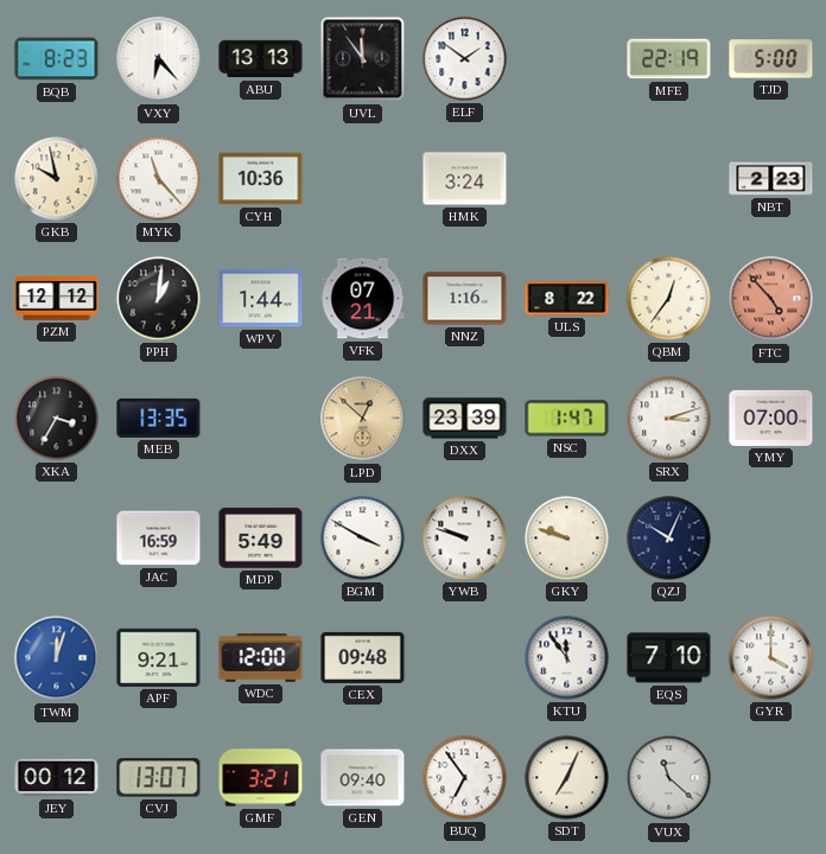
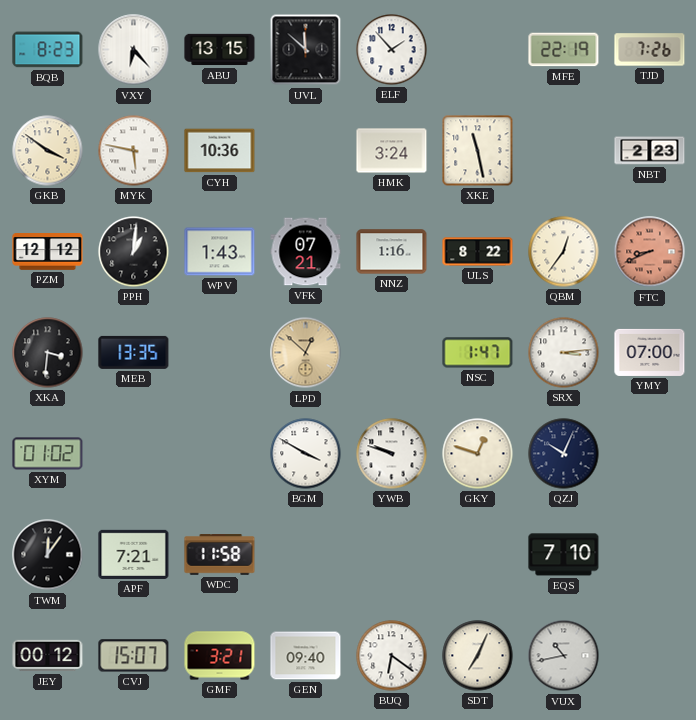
ABU: 13:13 -> 13:15
UVL: 11:54 -> 11:52
ELF: 1:51 -> 1:53
TJD: 5:00 -> 7:26
GKB: 9:58 -> 3:51
MYK: 11:23 -> 5:47
XKE: none -> 11:28
WPV: 1:44 -> 1:43
FTC: 4:53 -> 8:41
XKA: 3:35 -> 3:31
DXX: 23:39 -> none
SRX: 3:12 -> 3:14
XYM: none -> 01:02
JAC: 16:59 -> none
MDP: 5:49 -> none
GKY: 9:48 -> 12:48
TWM: 12:03 -> 12:06
TWM dial: blue -> black
APF: 9:21 -> 7:21
WDC: 12:00 -> 11:58
CEX: 09:48 -> none
KTU: 11:54 -> none
GYR: 4:00 -> none
CVJ: 13:07 -> 15:07
BUQ: 6:54 -> 6:21
VUX: 11:22 -> 10:43
